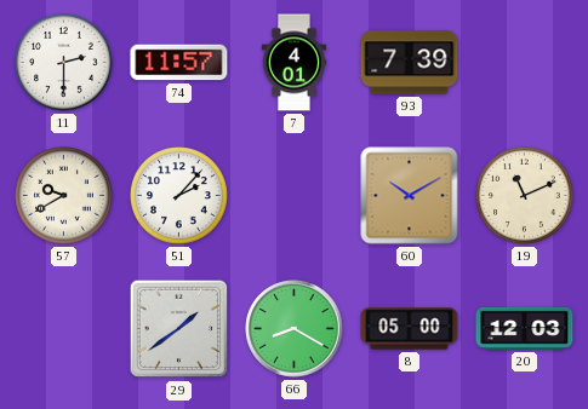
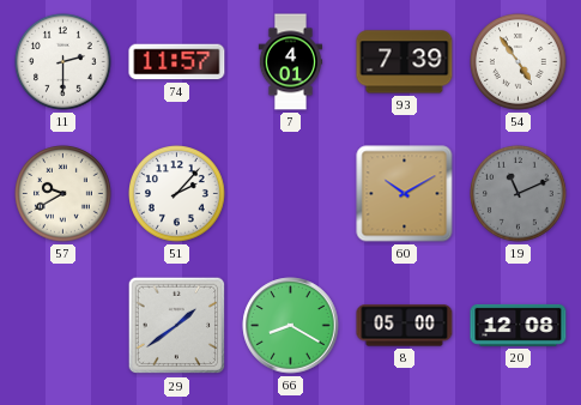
54: none -> 4:54
19 dial: cream -> grey
20: 12:03 -> 12:08
